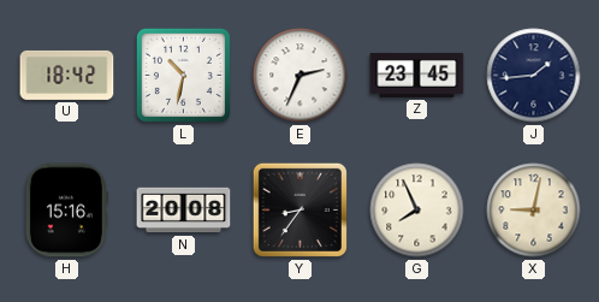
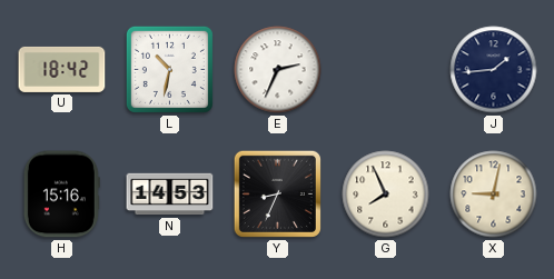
Z: 23:45 -> none
N: 20:08 -> 14:53
Y: 8:36 -> 8:34
